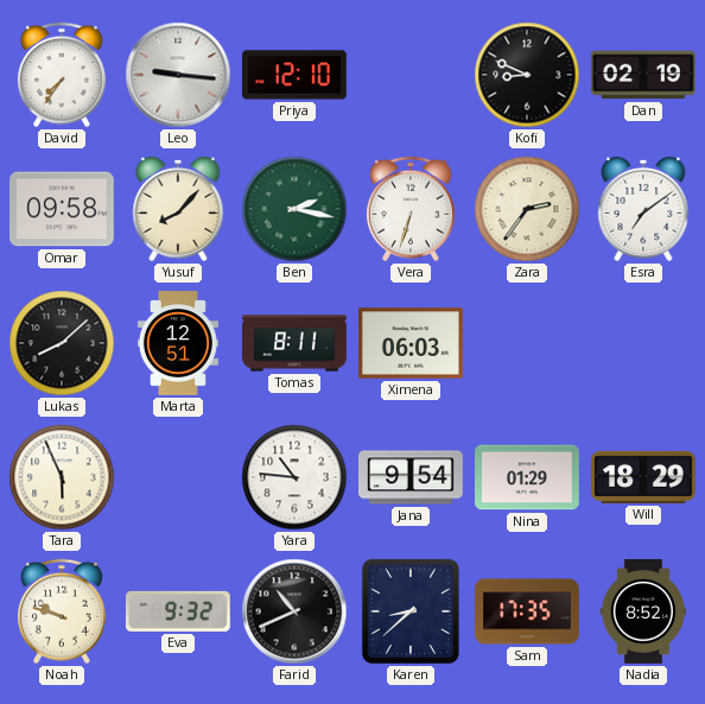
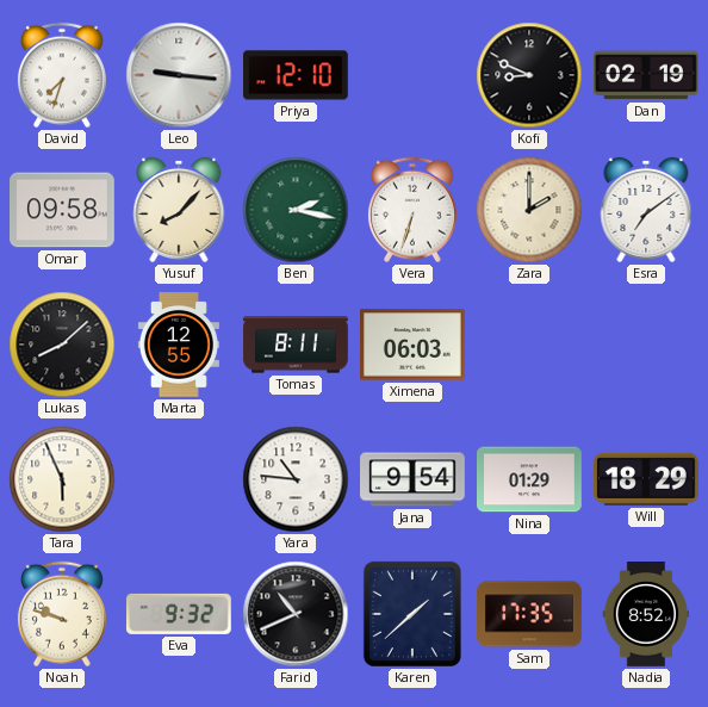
David: 7:36 -> 7:33
Zara: 2:36 -> 2:00
Marta: 12:51 -> 12:55
Karen: 8:38 -> 1:38
